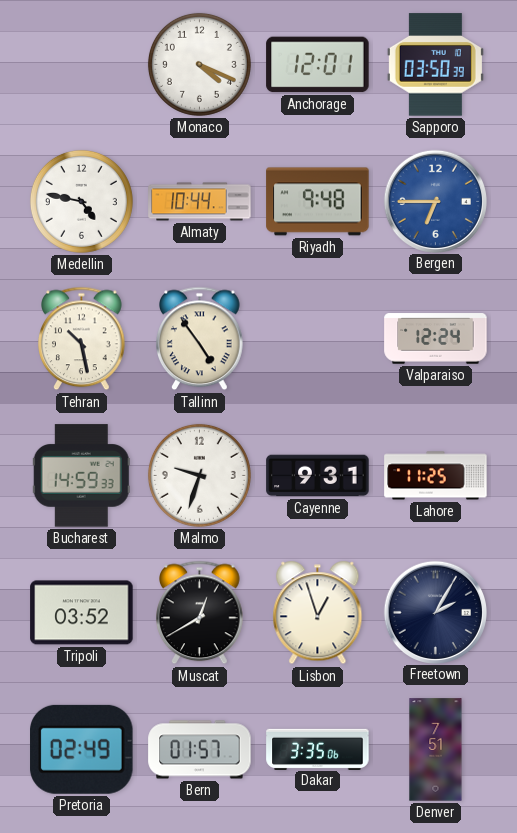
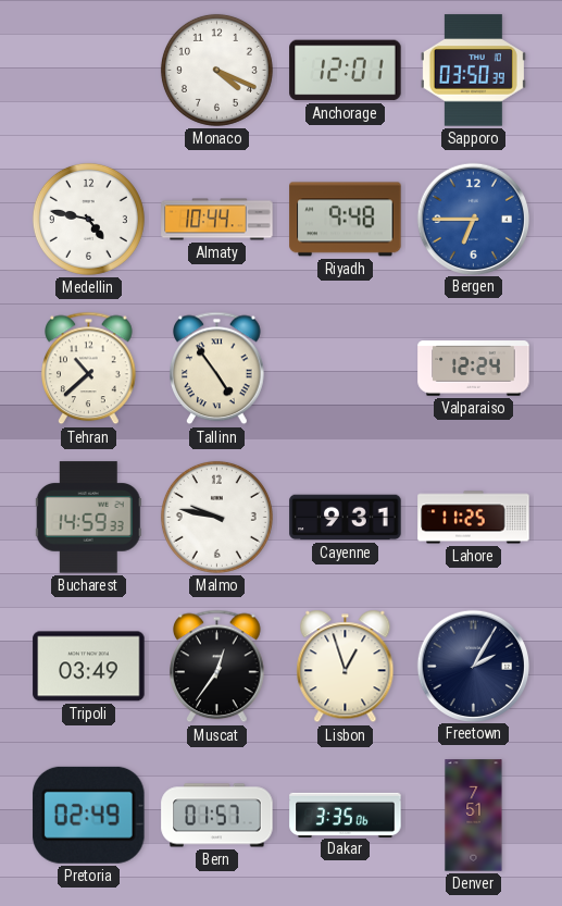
Tehran: 10:28 -> 10:38
Malmo: 9:33 -> 9:47
Tripoli: 03:52 -> 03:49
Muscat: 12:40 -> 12:36
